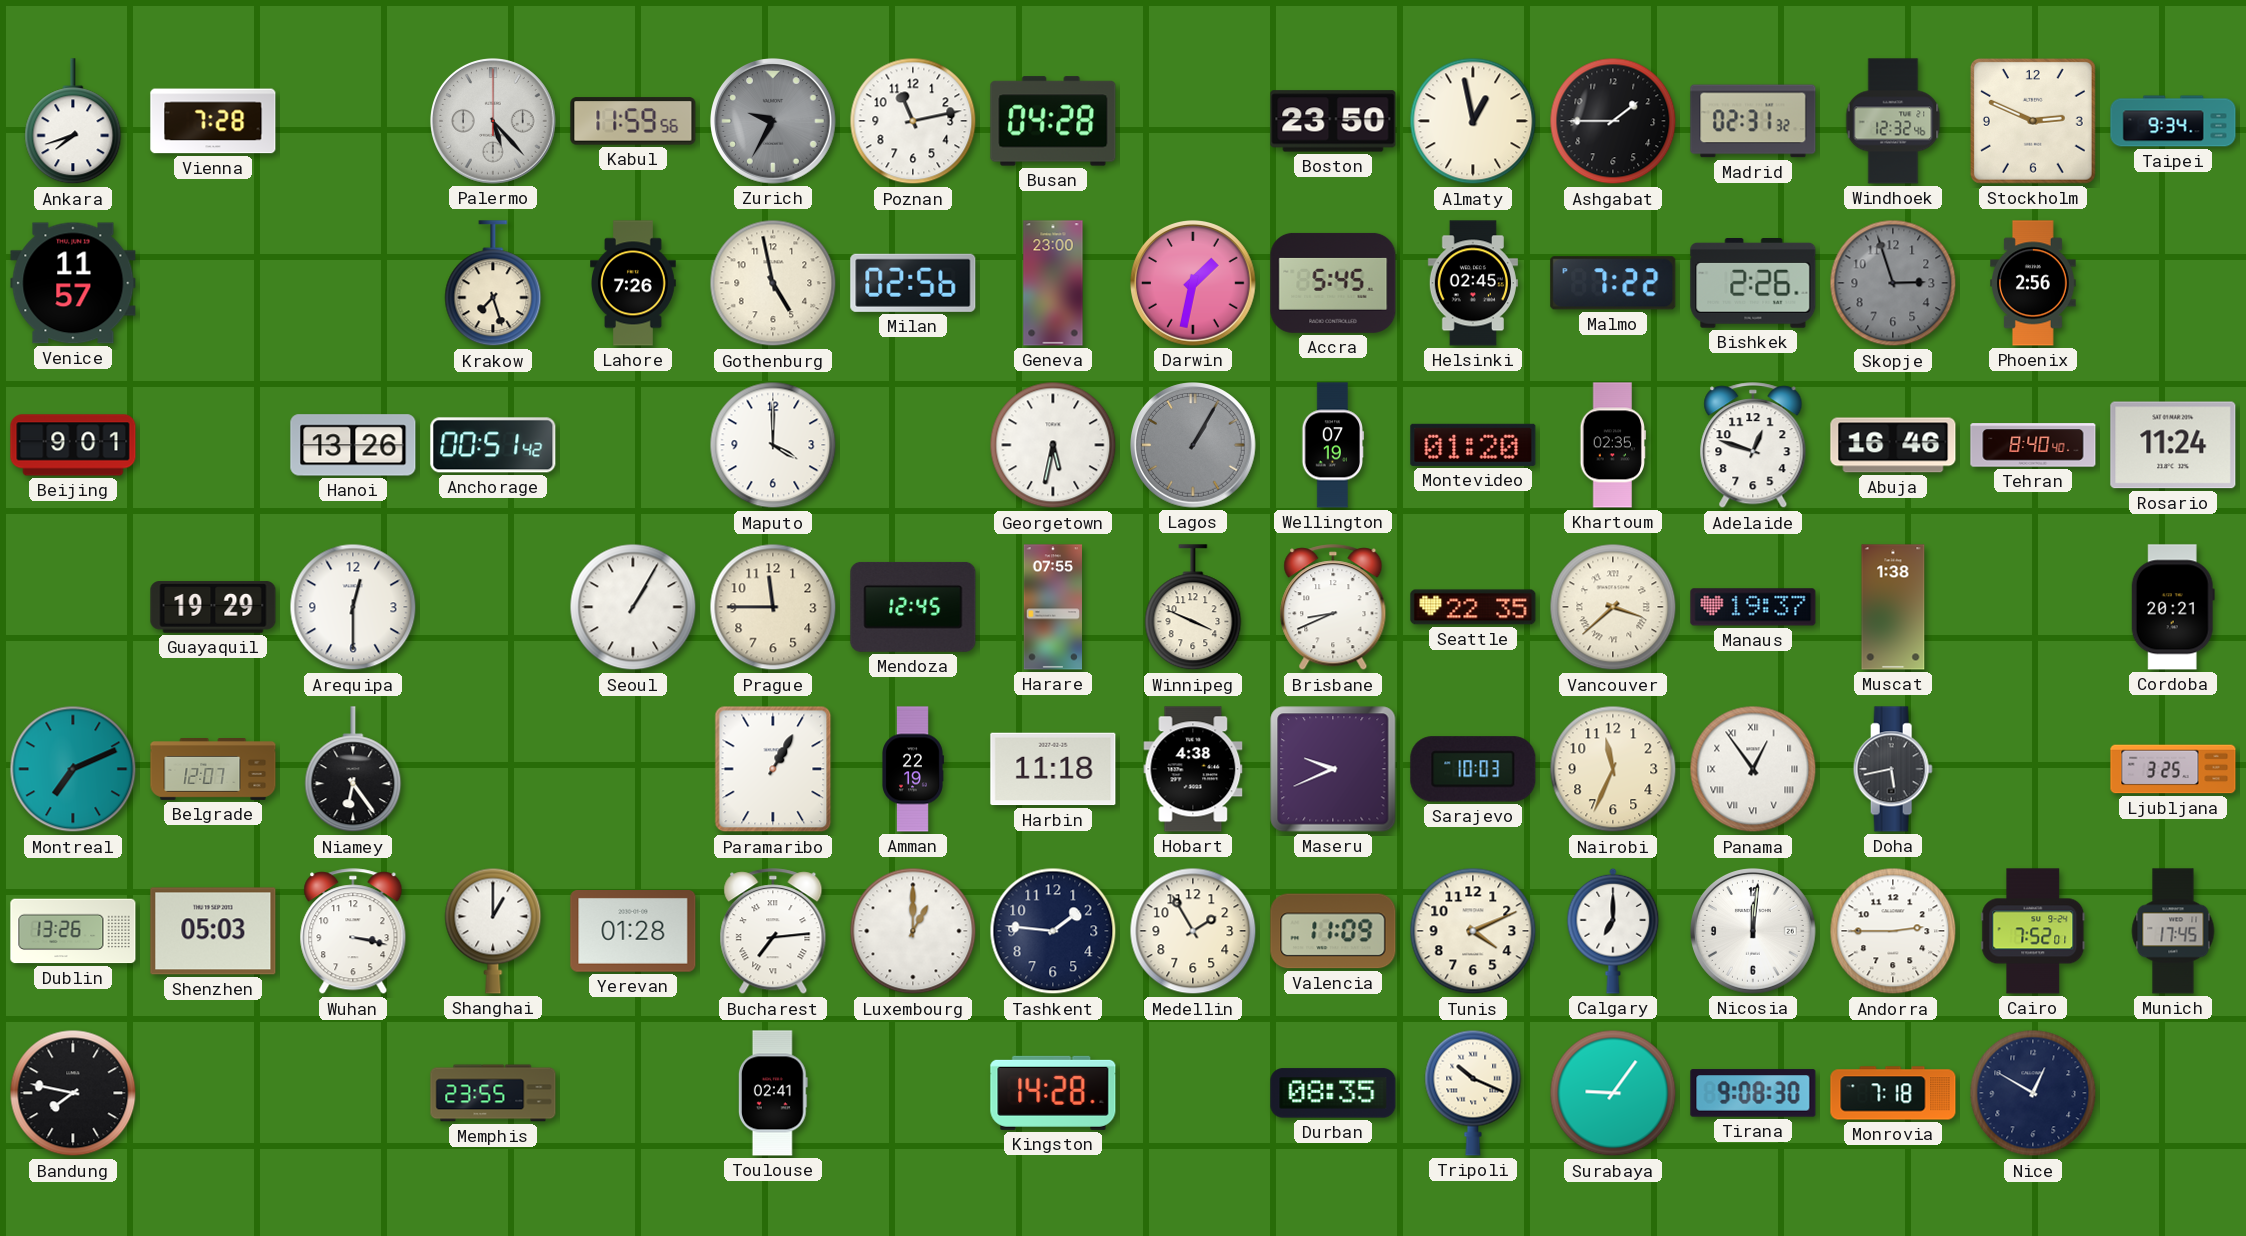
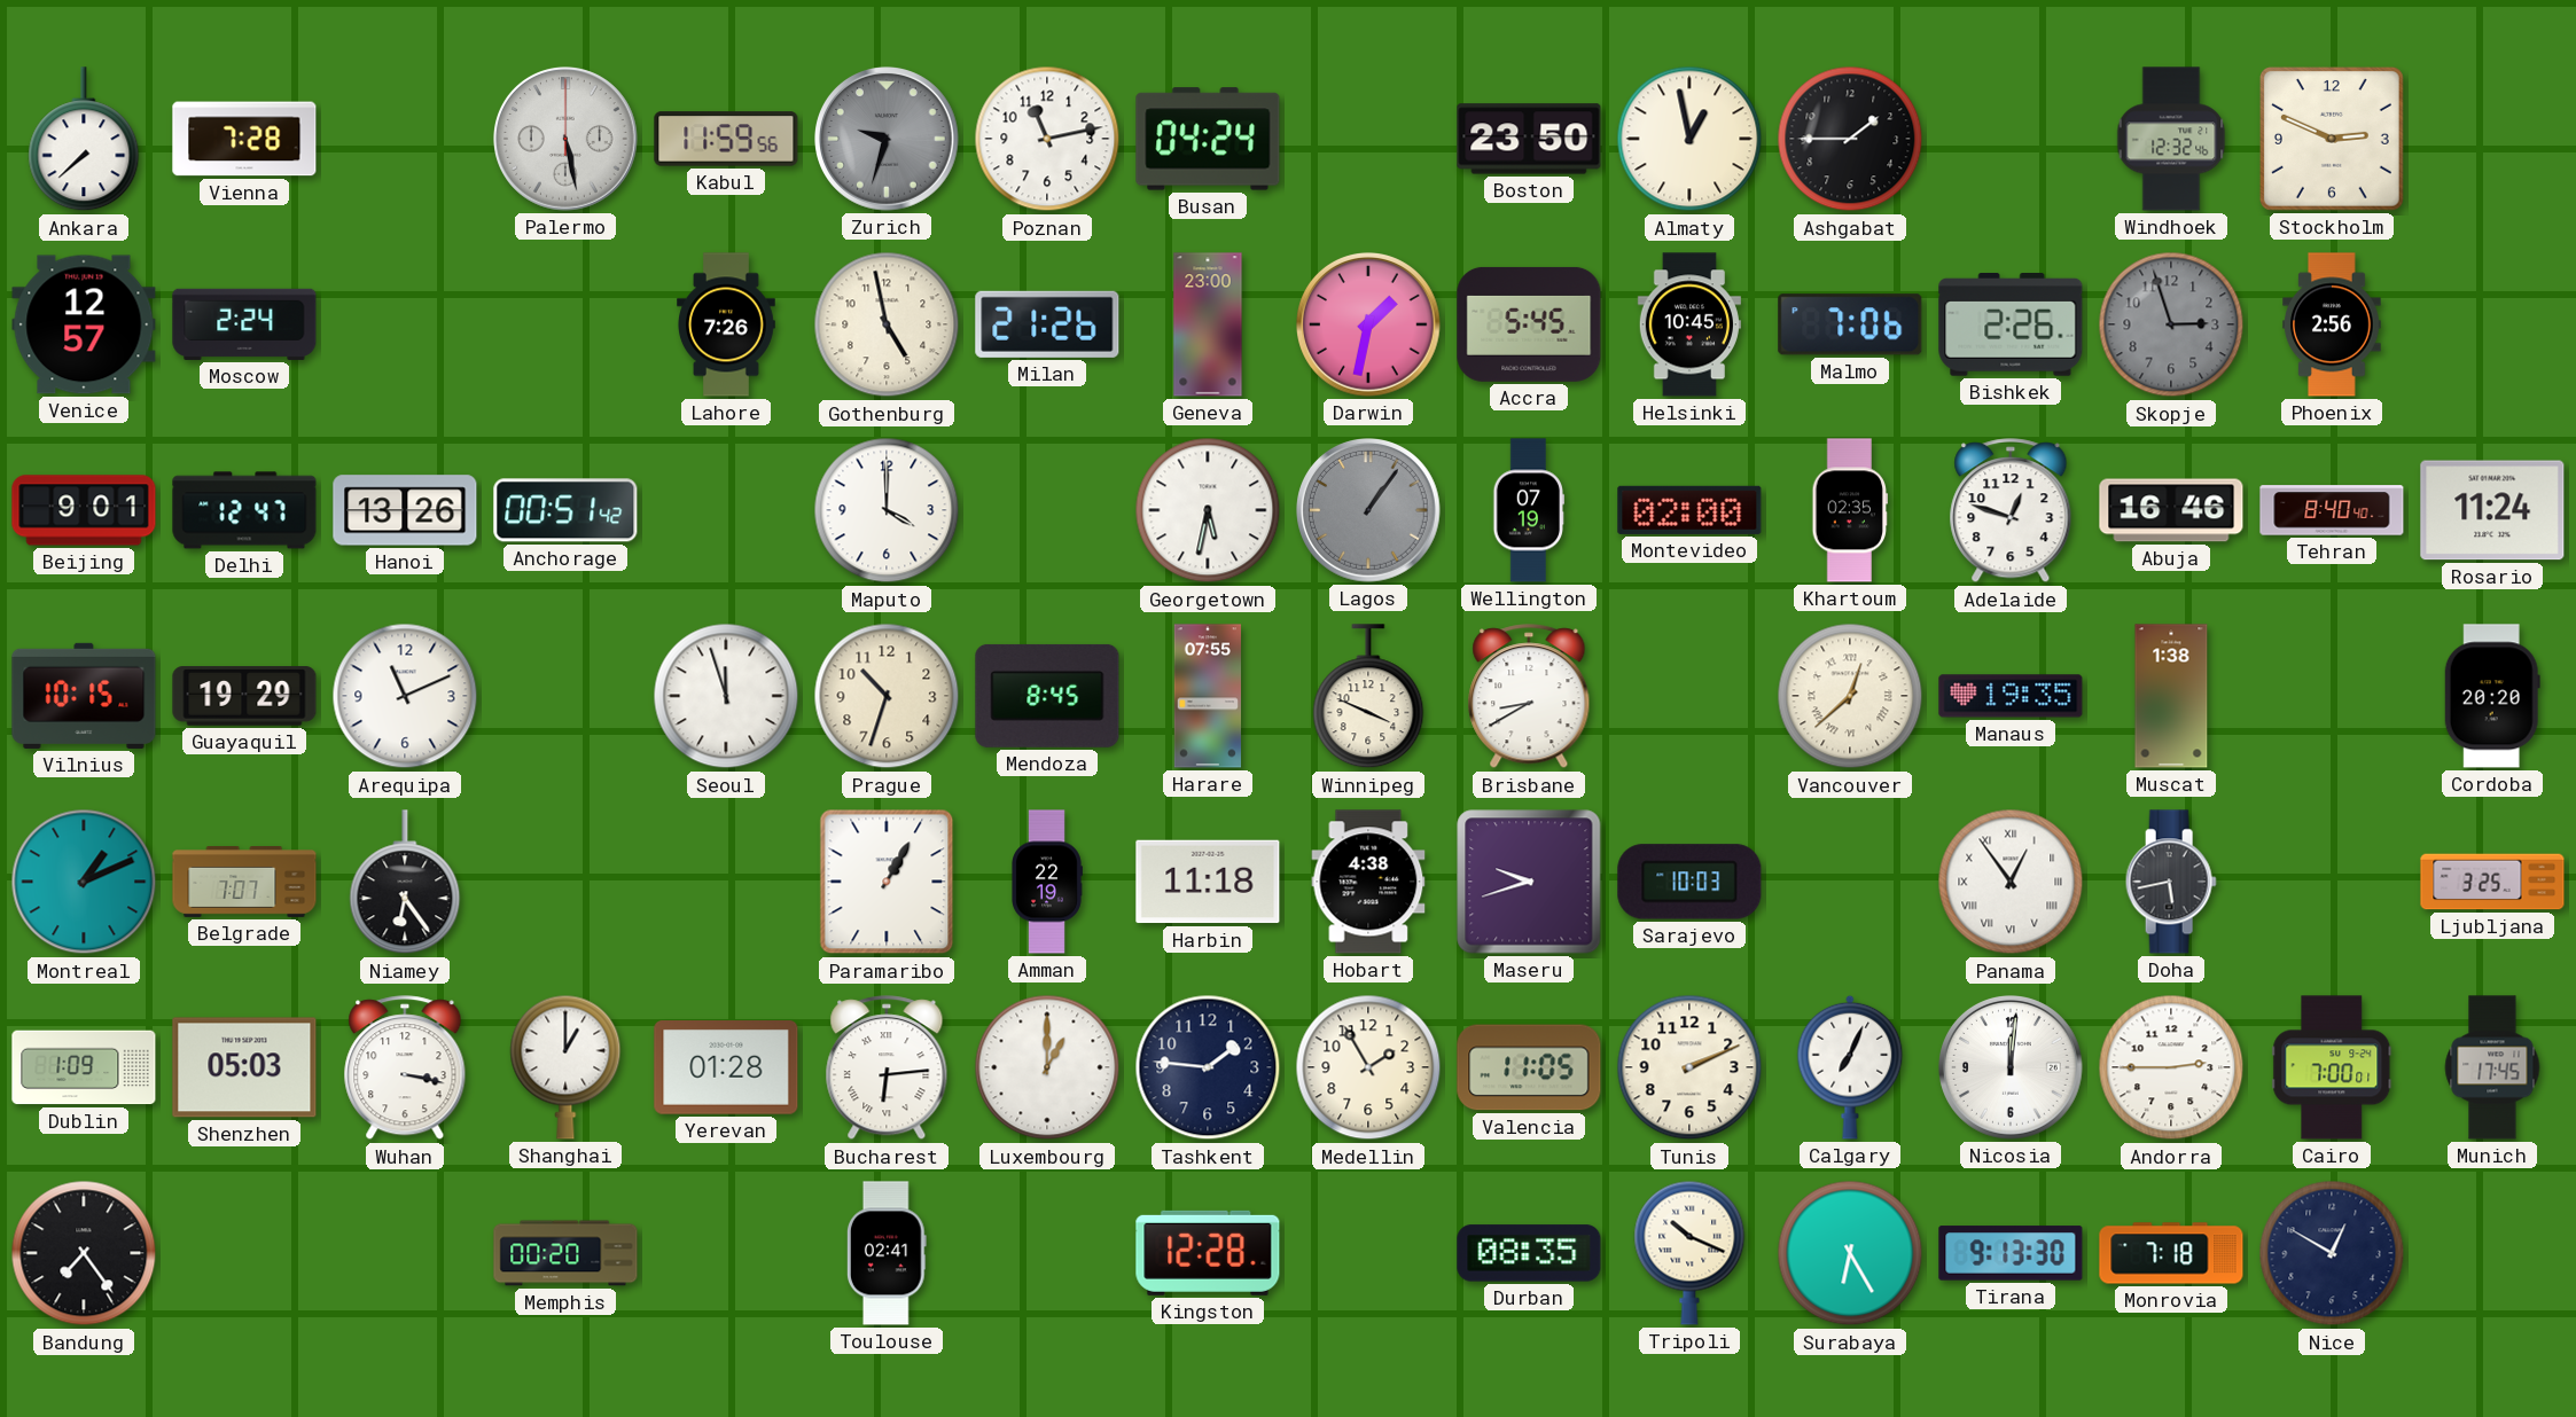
Ankara: 7:42 -> 7:38
Palermo: 5:23 -> 5:28
Zurich: 9:35 -> 9:33
Busan: 04:28 -> 04:24
Madrid: 02:31 -> none
Taipei: 9:34 -> none
Venice: 11:57 -> 12:57
Moscow: none -> 2:24
Krakow: 7:27 -> none
Milan: 02:56 -> 21:26
Helsinki: 02:45 -> 10:45
Malmo: 7:22 -> 7:06
Delhi: none -> 12:47
Lagos: 1:05 -> 1:06
Montevideo: 01:20 -> 02:00
Vilnius: none -> 10:15
Arequipa: 12:30 -> 11:11
Seoul: 1:05 -> 11:57
Prague: 11:45 -> 10:33
Mendoza: 12:45 -> 8:45
Brisbane: 8:41 -> 8:40
Seattle: 22:35 -> none
Vancouver: 3:38 -> 12:38
Manaus: 19:37 -> 19:35
Cordoba: 20:21 -> 20:20
Montreal: 7:11 -> 1:11
Belgrade: 12:07 -> 7:07
Maseru: 9:41 -> 9:42
Nairobi: 11:34 -> none
Dublin: 13:26 -> 1:09
Bucharest: 7:14 -> 6:14
Valencia: 11:09 -> 11:05
Tunis: 4:11 -> 2:11
Calgary: 7:00 -> 7:04
Cairo: 7:52 -> 7:00
Bandung: 7:47 -> 7:24
Memphis: 23:55 -> 00:20
Kingston: 14:28 -> 12:28
Surabaya: 9:06 -> 6:25
Tirana: 9:08 -> 9:13
